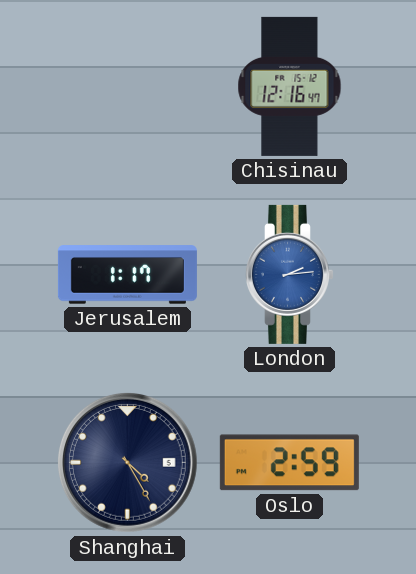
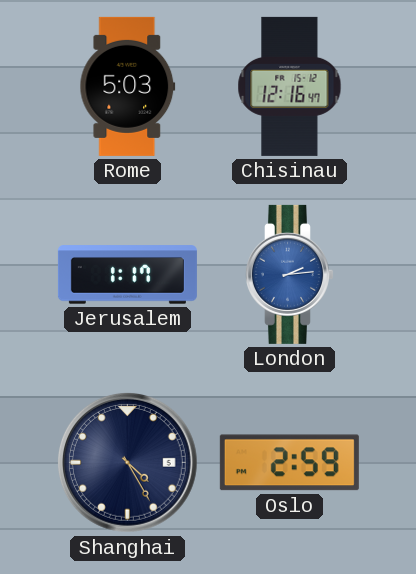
Rome: none -> 5:03
